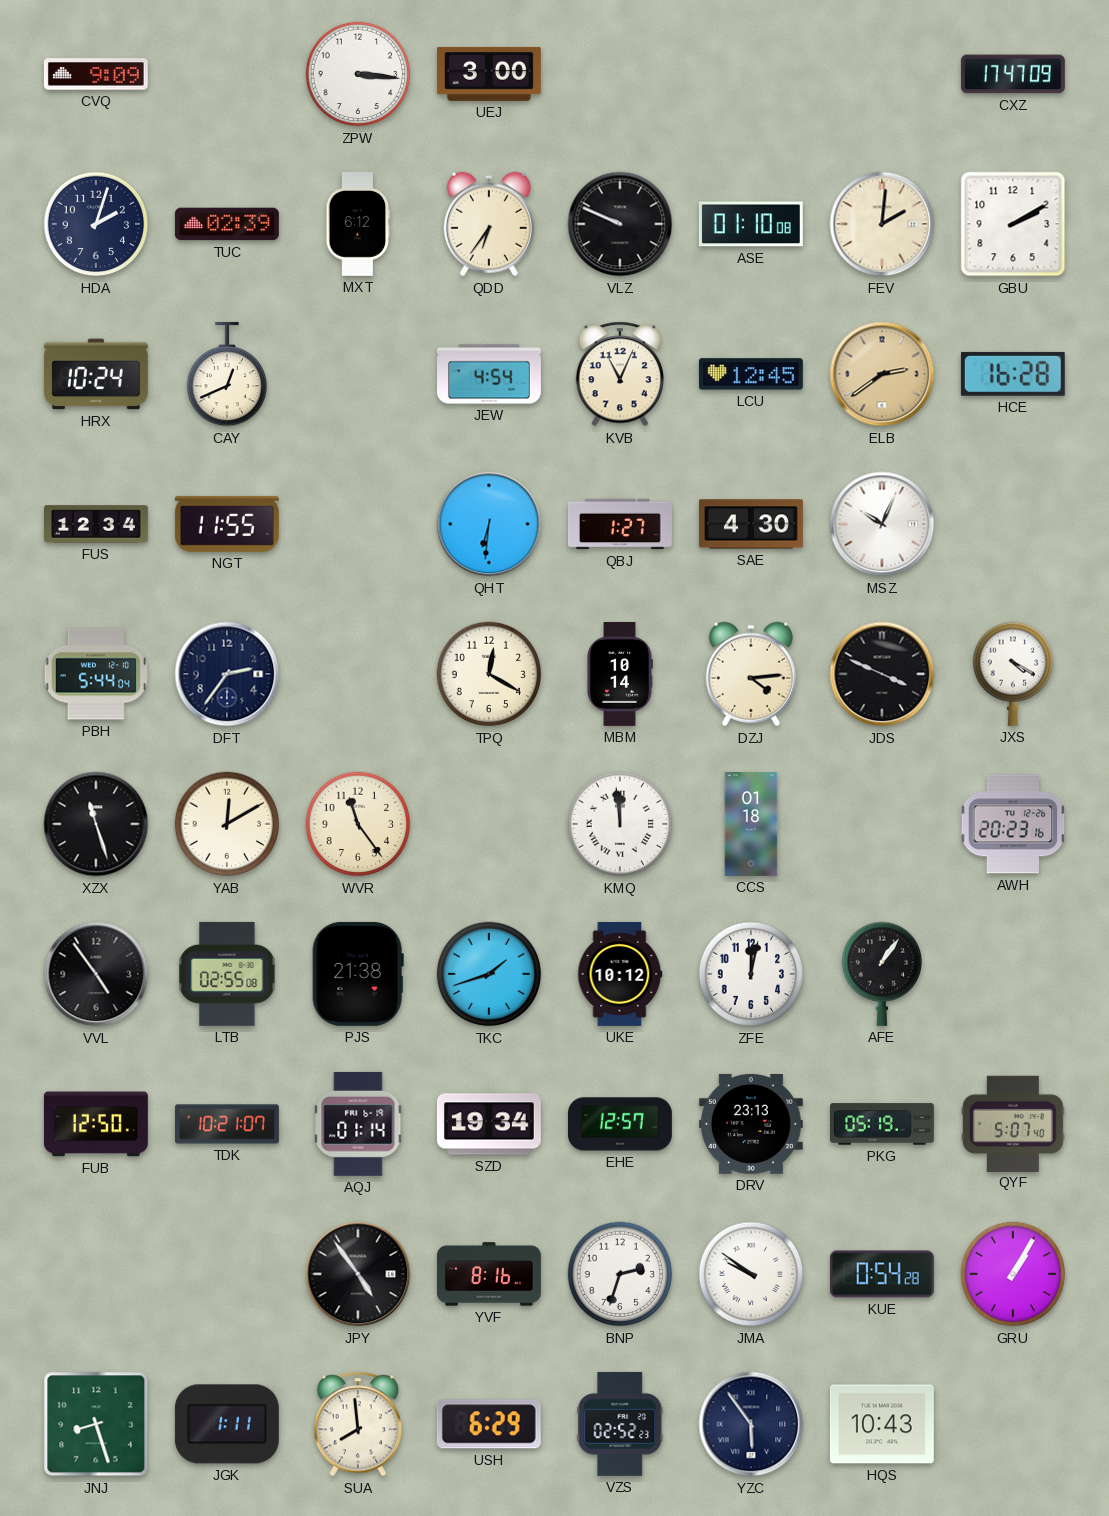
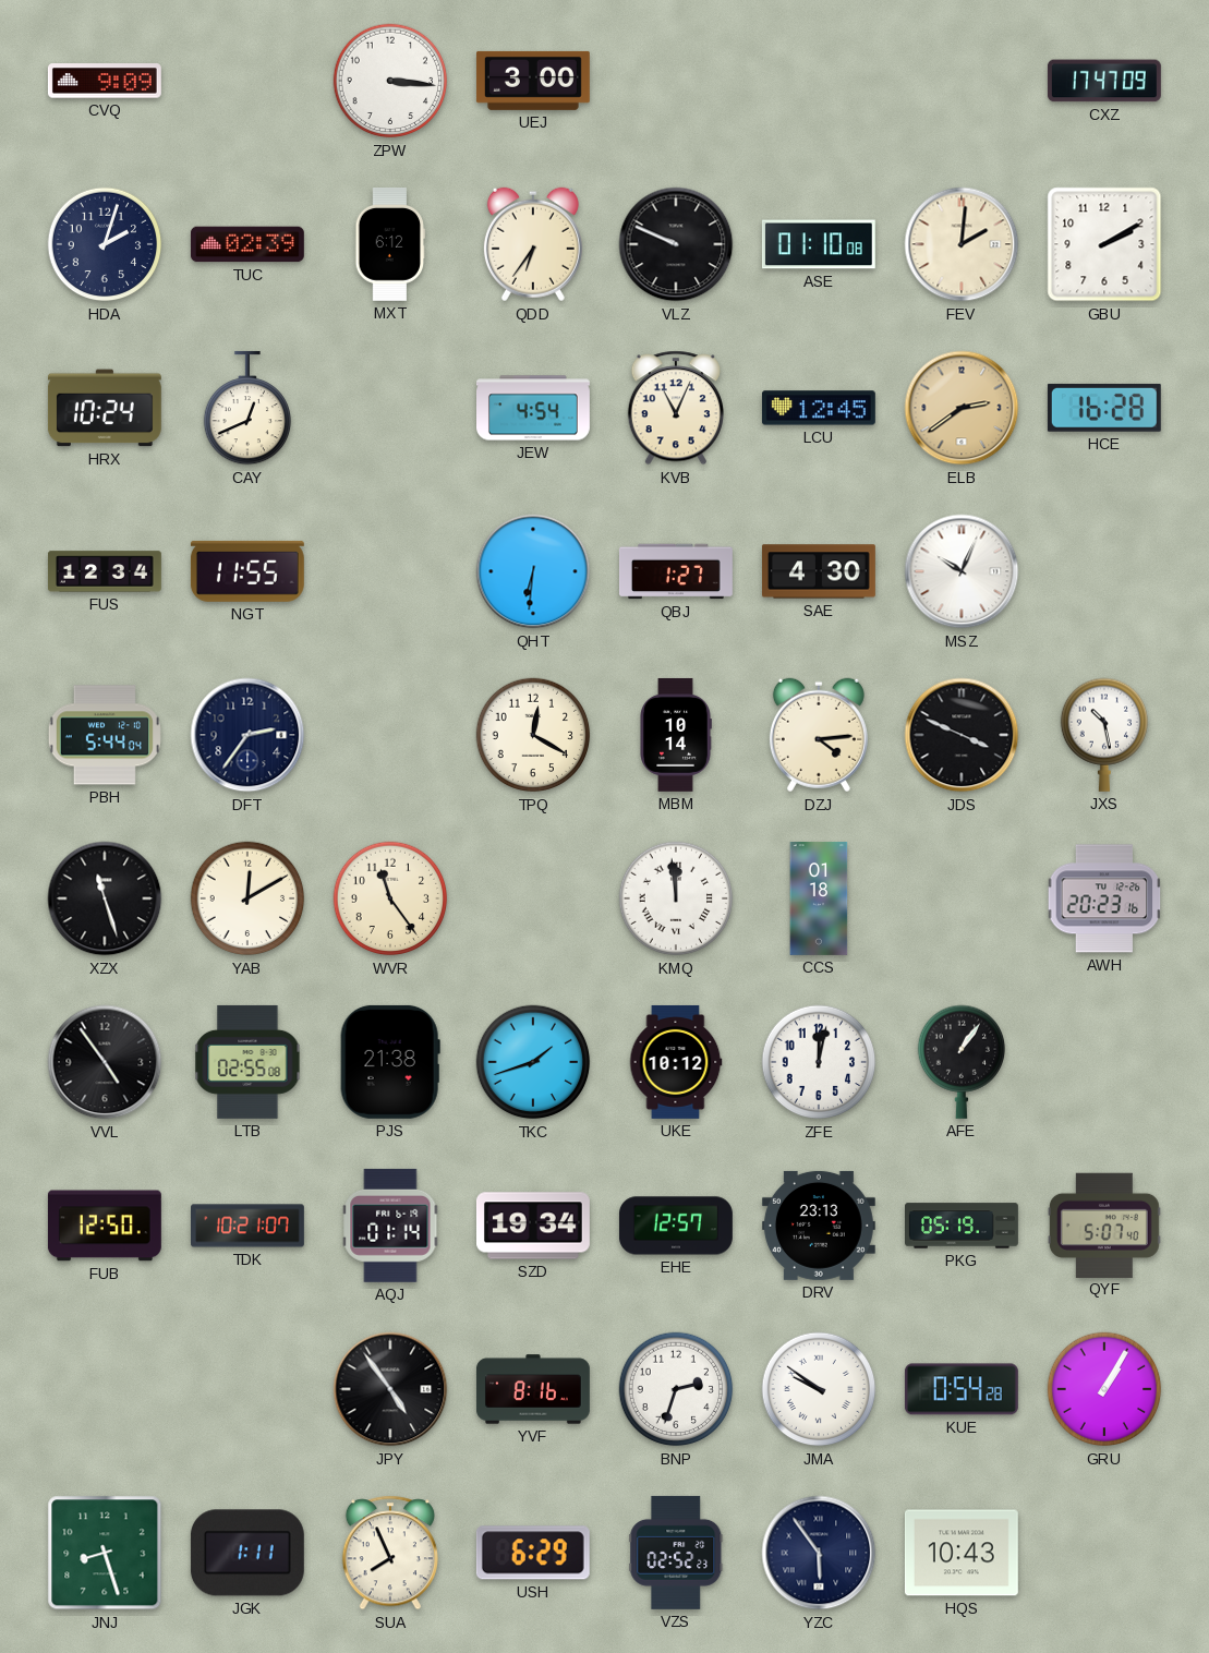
JXS: 4:20 -> 10:28
SUA: 7:59 -> 7:56
